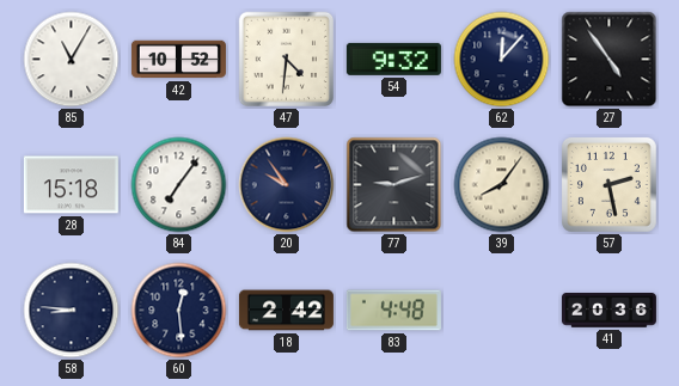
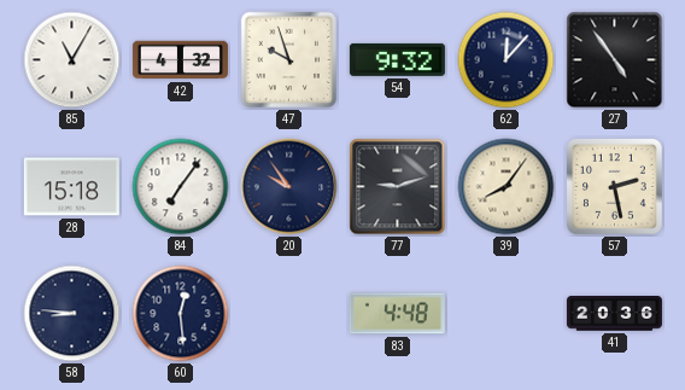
42: 10:52 -> 4:32
47: 4:31 -> 9:57
18: 2:42 -> none
